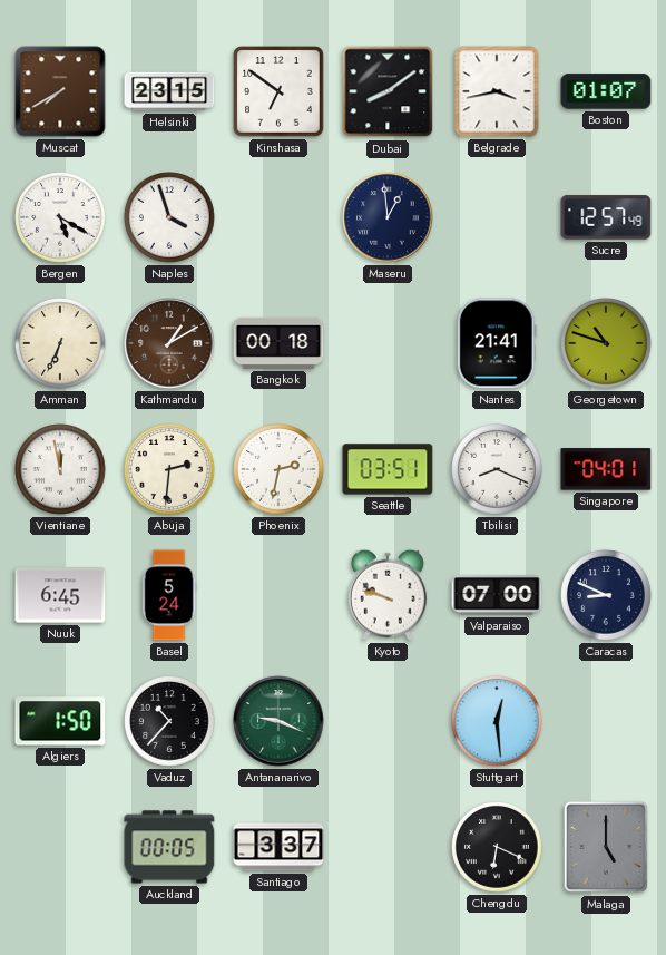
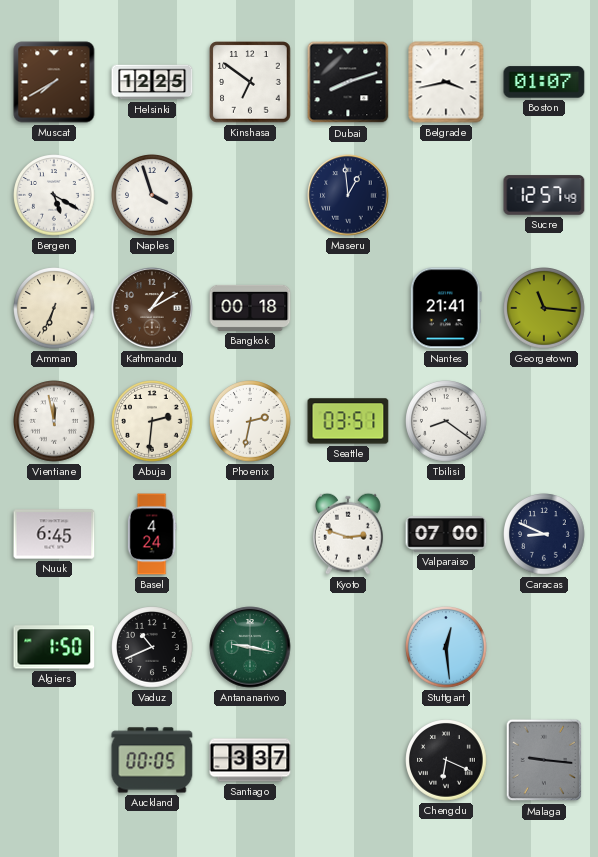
Helsinki: 23:15 -> 12:25
Dubai: 8:09 -> 8:12
Georgetown: 10:48 -> 11:16
Tbilisi: 8:19 -> 8:21
Singapore: 04:01 -> none
Basel: 5:24 -> 4:24
Kyoto: 9:48 -> 2:48
Vaduz: 10:37 -> 10:41
Antananarivo: 9:19 -> 9:17
Malaga: 5:00 -> 9:16
